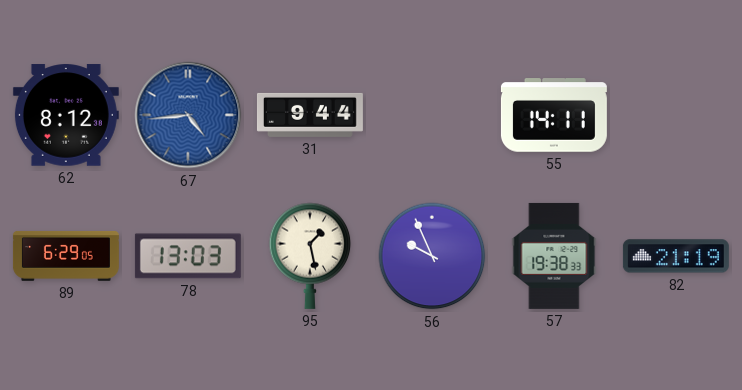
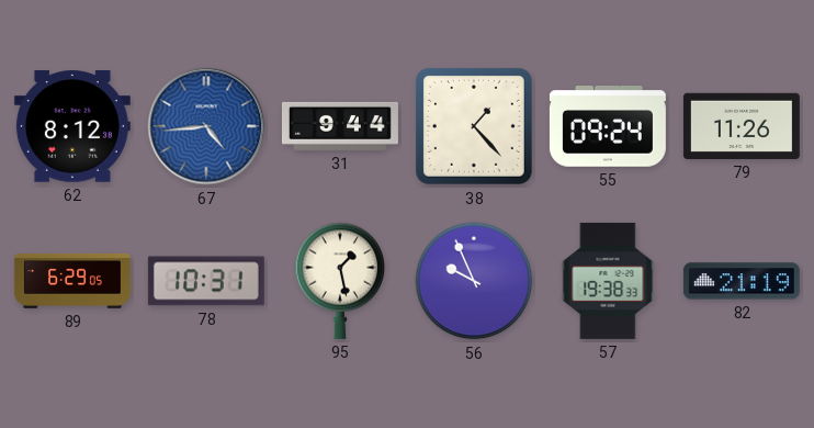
38: none -> 1:23
55: 14:11 -> 09:24
79: none -> 11:26
78: 13:03 -> 10:31
